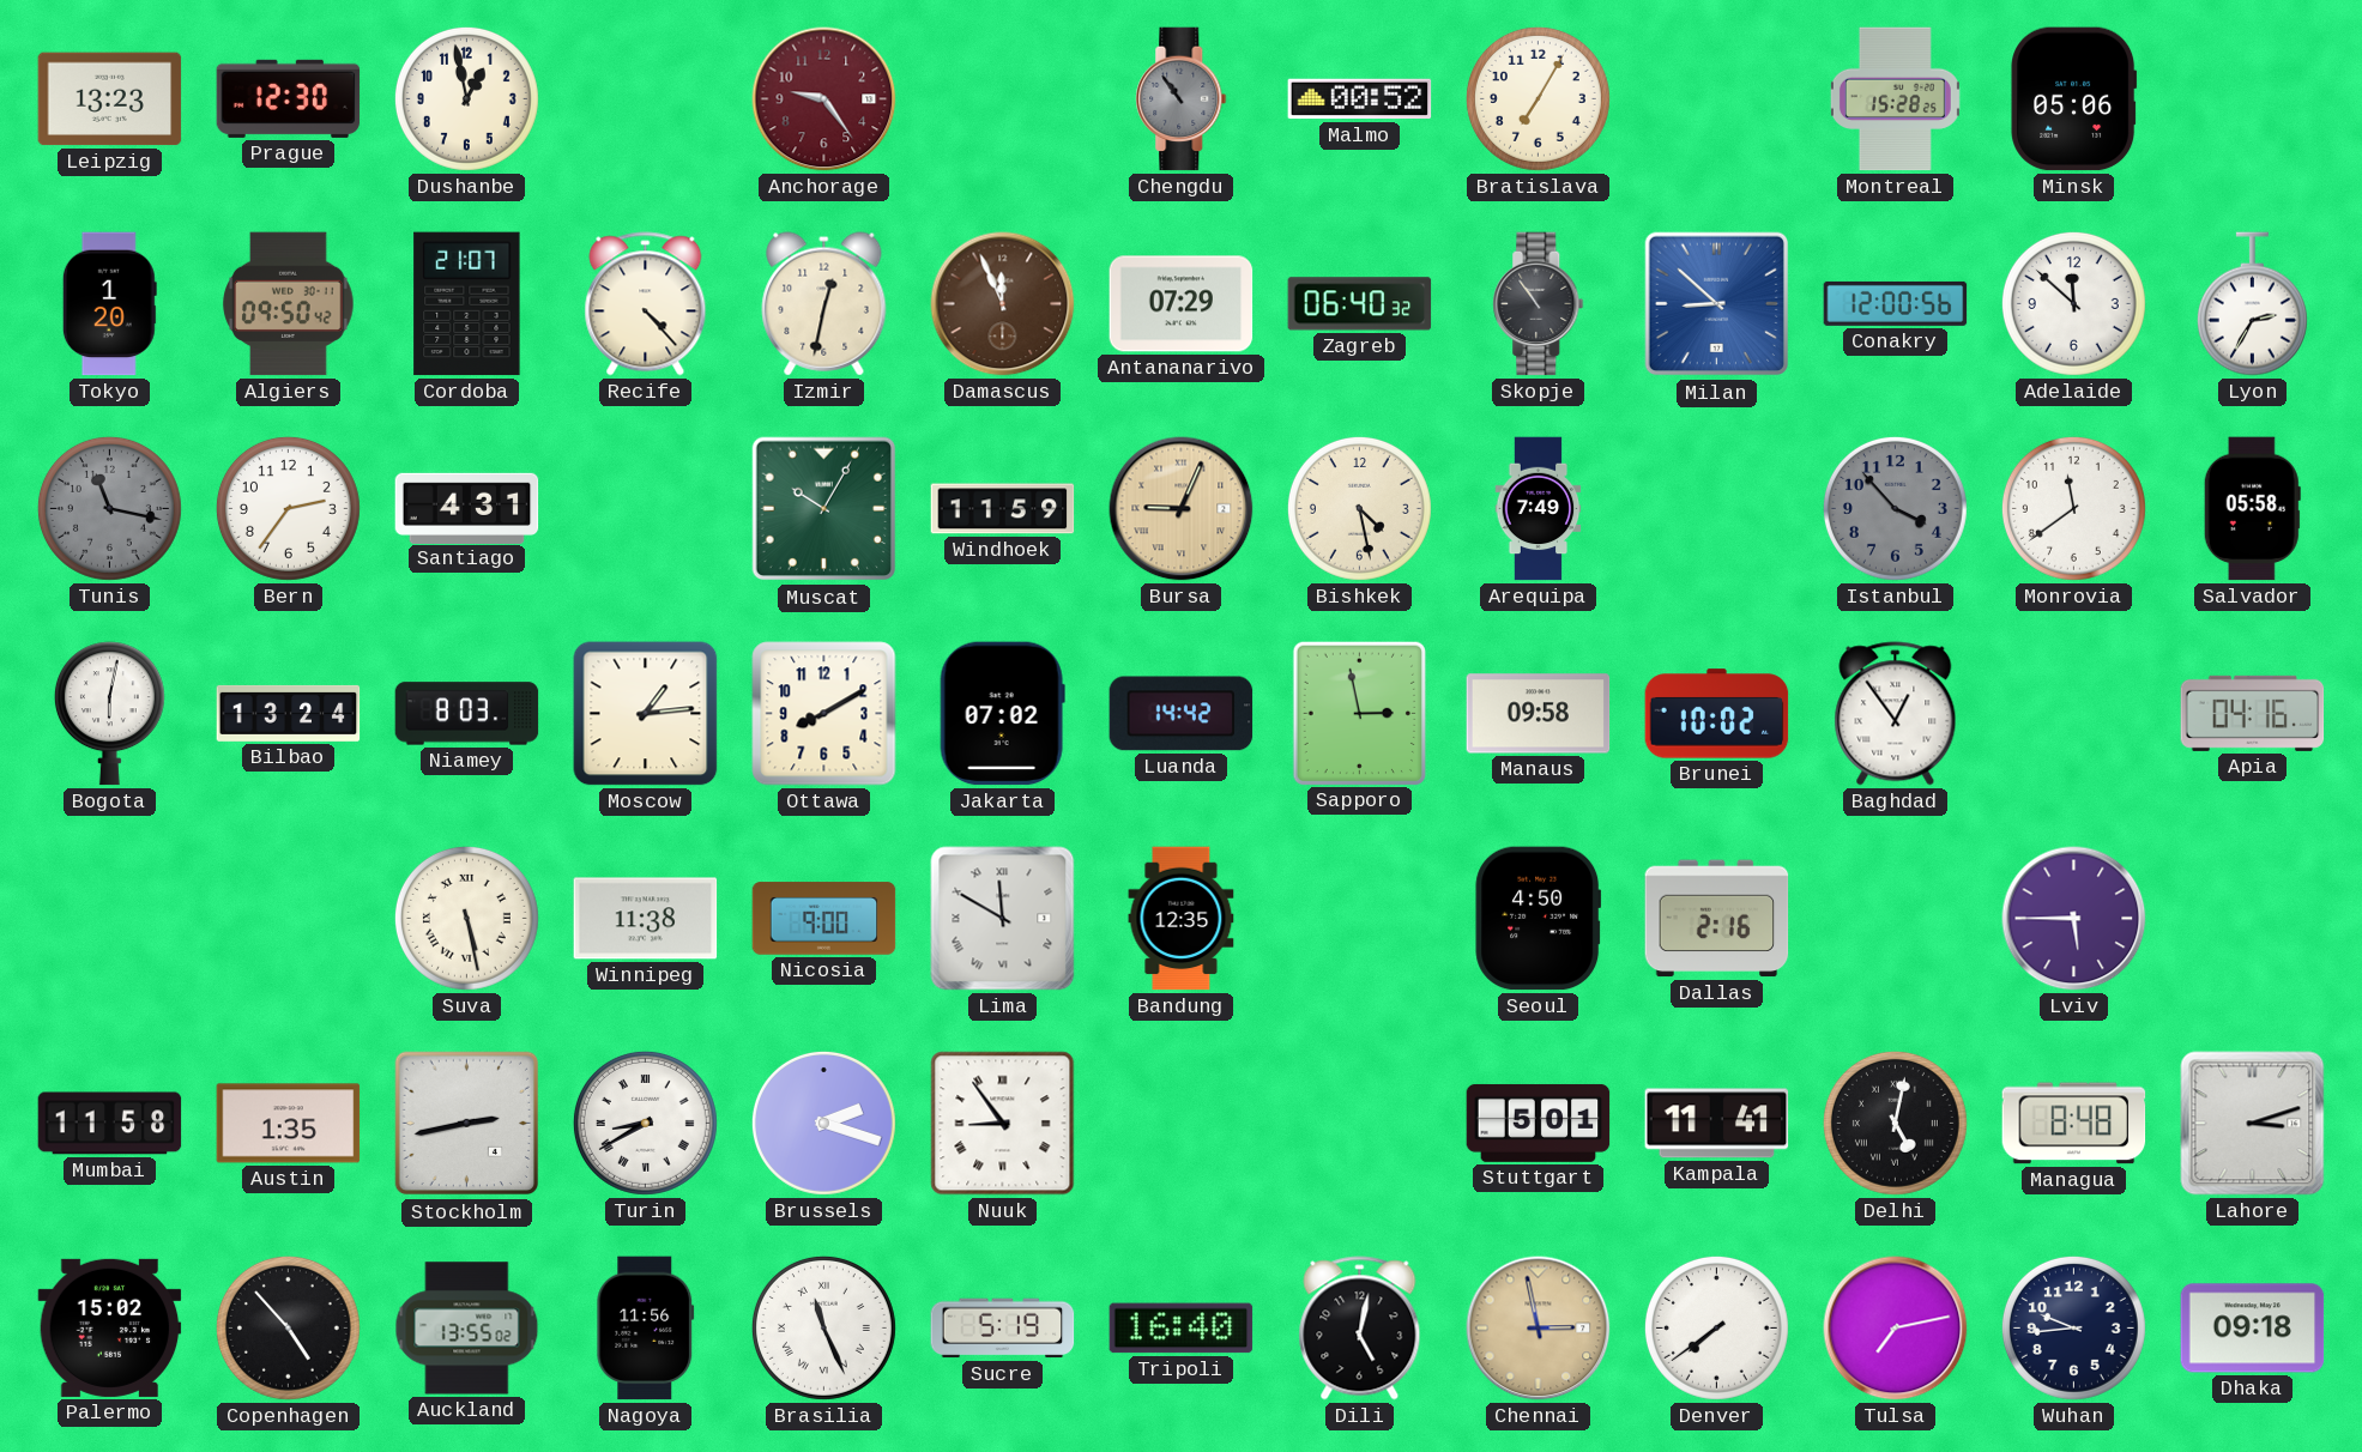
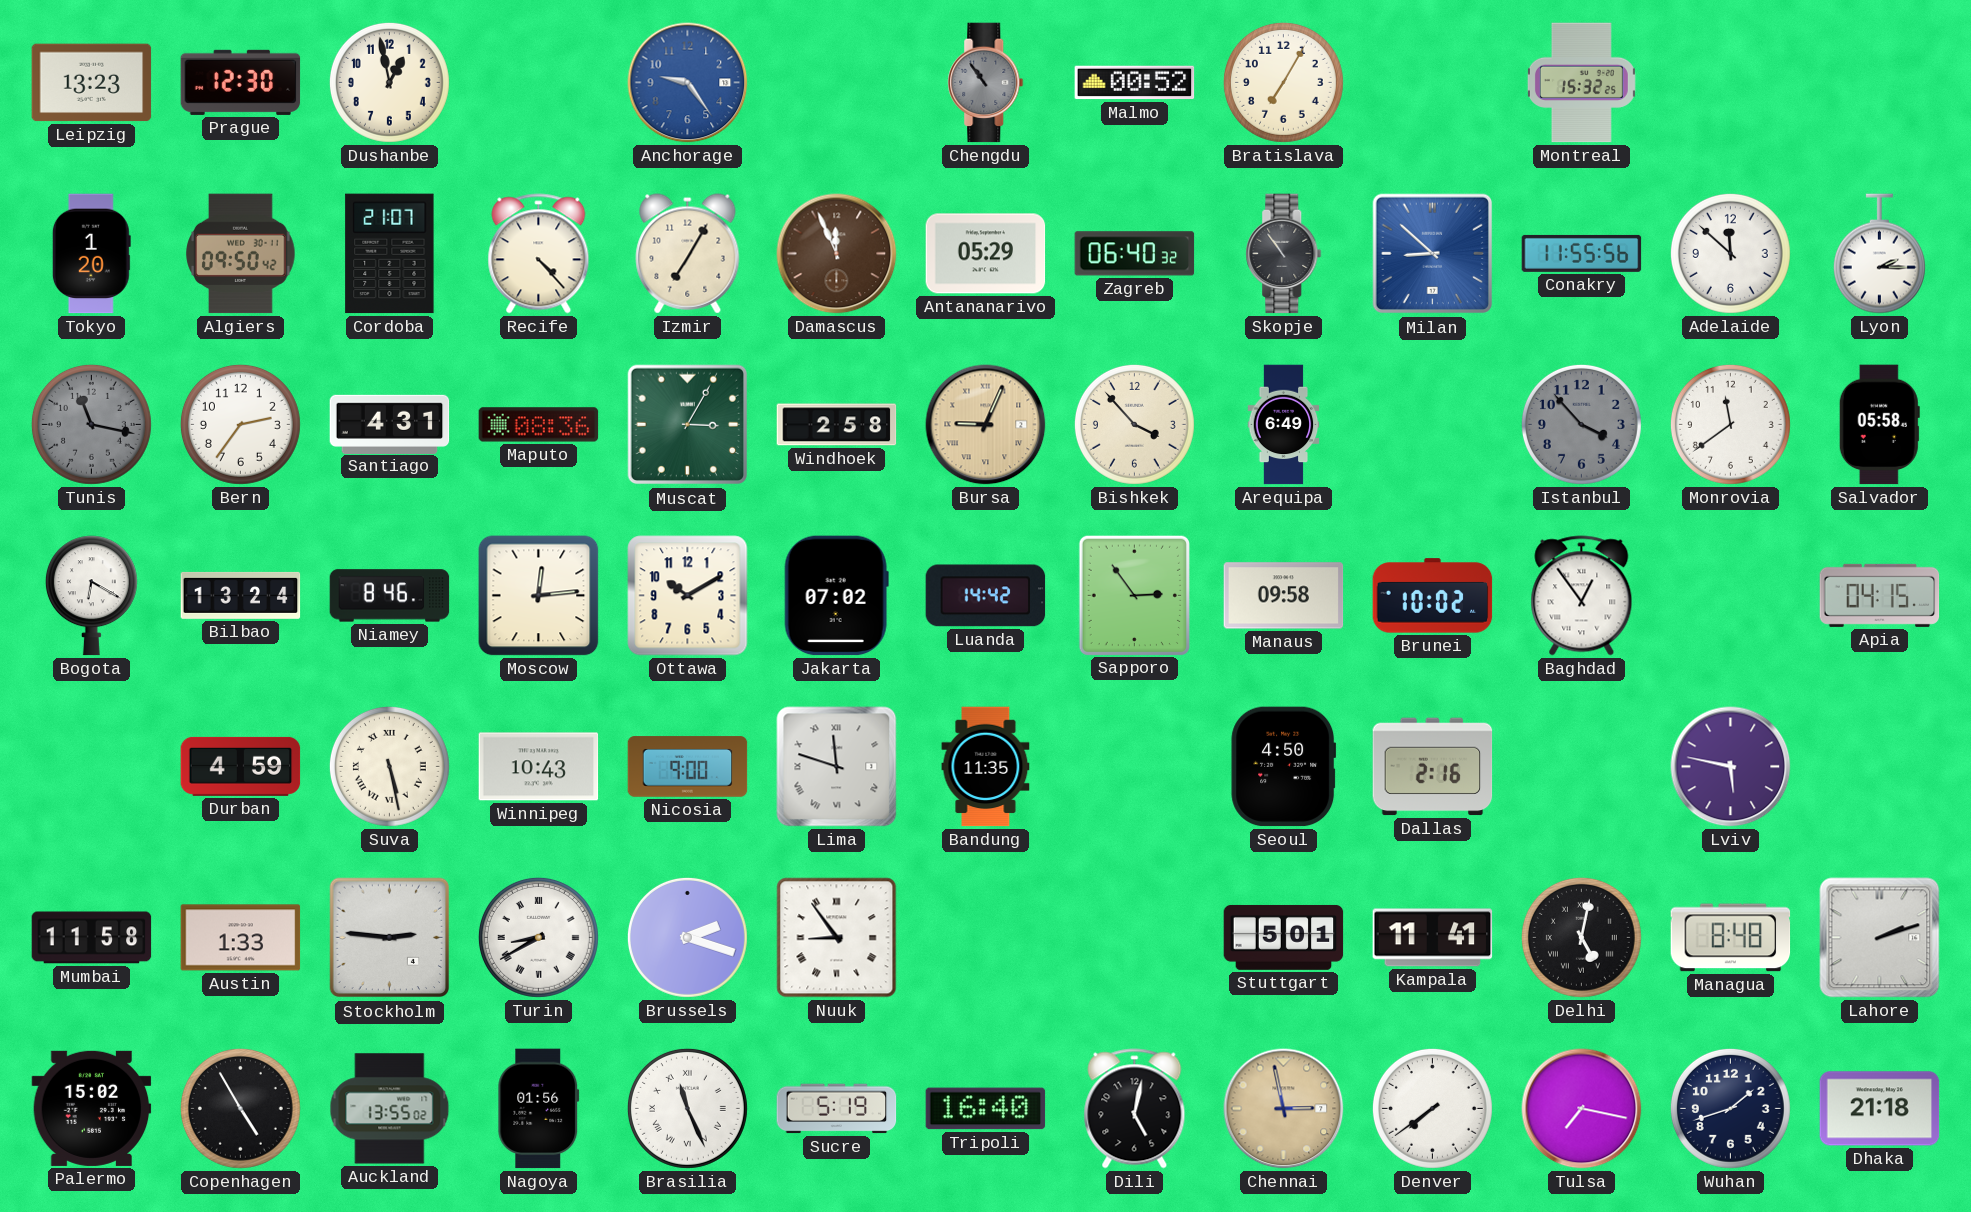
Anchorage dial: burgundy -> blue
Montreal: 15:28 -> 15:32
Minsk: 05:06 -> none
Izmir: 12:32 -> 7:05
Antananarivo: 07:29 -> 05:29
Conakry: 12:00 -> 11:55
Lyon: 2:35 -> 2:15
Maputo: none -> 08:36
Muscat: 10:05 -> 3:05
Windhoek: 11:59 -> 2:58
Bishkek: 4:28 -> 3:53
Arequipa: 7:49 -> 6:49
Bogota: 6:02 -> 6:20
Niamey: 8:03 -> 8:46
Moscow: 1:14 -> 12:14
Ottawa: 8:10 -> 10:10
Sapporo: 2:58 -> 2:54
Apia: 04:16 -> 04:15
Durban: none -> 4:59
Winnipeg: 11:38 -> 10:43
Lima: 11:50 -> 11:48
Bandung: 12:35 -> 11:35
Lviv: 5:45 -> 5:47
Austin: 1:35 -> 1:33
Stockholm: 2:43 -> 2:46
Lahore: 3:12 -> 2:12
Copenhagen: 4:53 -> 4:55
Nagoya: 11:56 -> 01:56
Tulsa: 7:13 -> 7:17
Wuhan: 9:44 -> 1:42
Dhaka: 09:18 -> 21:18
